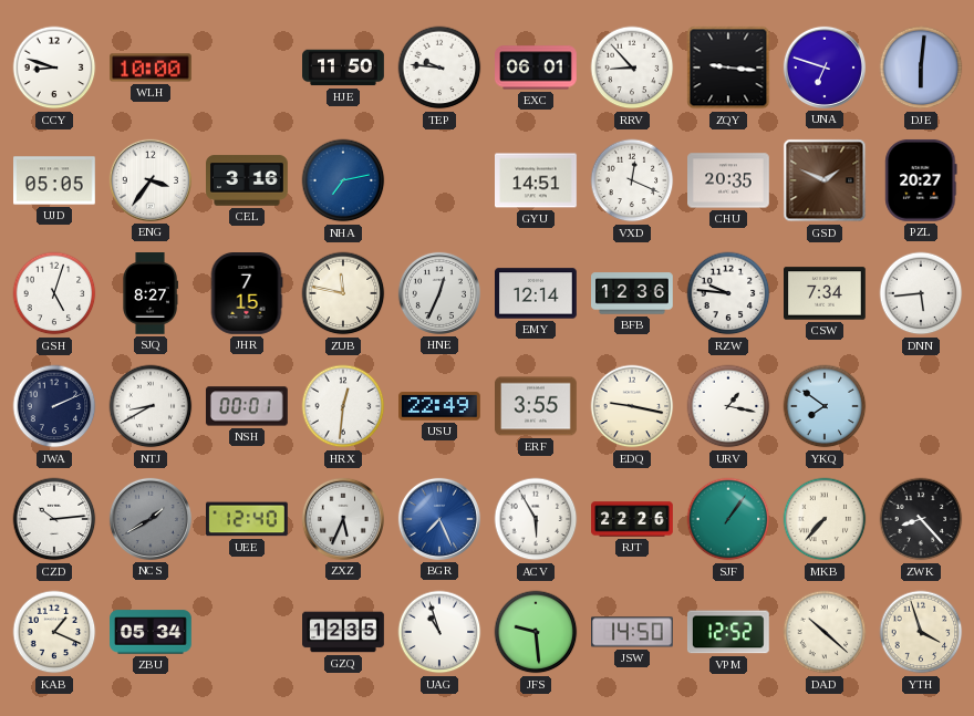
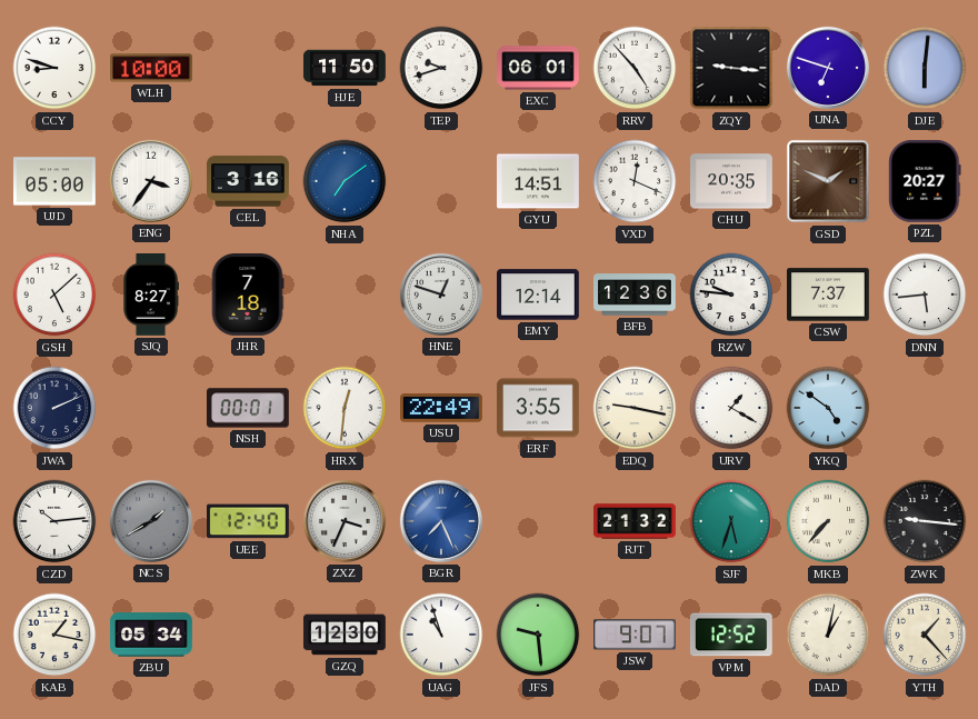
TEP: 9:46 -> 9:42
RRV: 8:53 -> 4:53
UJD: 05:05 -> 05:00
NHA: 7:13 -> 7:09
GSH: 5:03 -> 5:08
JHR: 7:15 -> 7:18
ZUB: 11:47 -> none
HNE: 12:34 -> 12:48
CSW: 7:34 -> 7:37
NTJ: 8:40 -> none
URV: 1:17 -> 1:20
YKQ: 7:51 -> 4:51
ZXZ: 5:34 -> 3:34
ACV: 5:55 -> none
RJT: 22:26 -> 21:32
SJF: 1:06 -> 5:33
ZWK: 8:23 -> 9:16
KAB: 1:19 -> 1:17
GZQ: 12:35 -> 12:30
JSW: 14:50 -> 9:07
DAD: 10:22 -> 1:02
YTH: 3:57 -> 1:23
